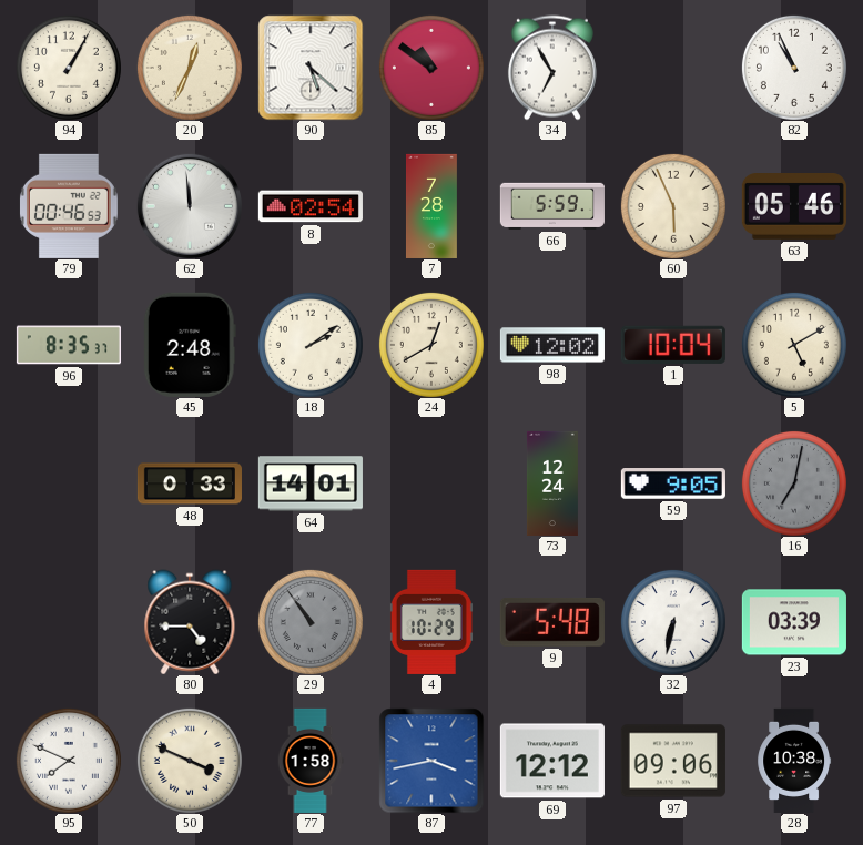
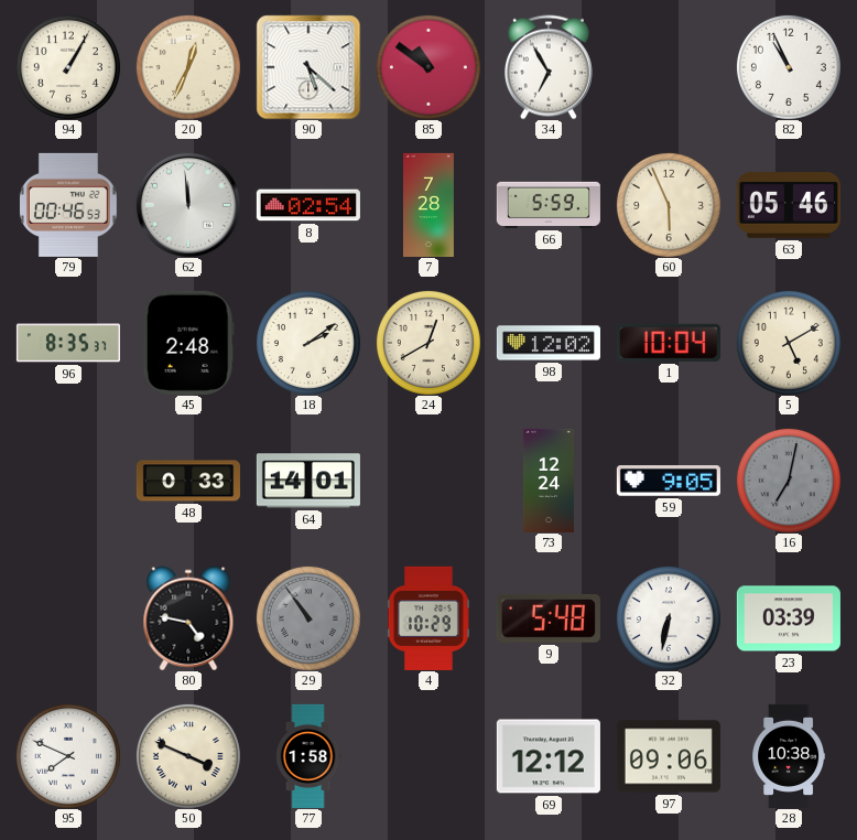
80: 4:45 -> 4:47
87: 3:43 -> none
